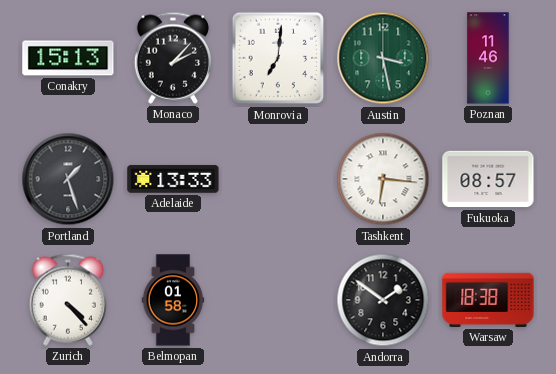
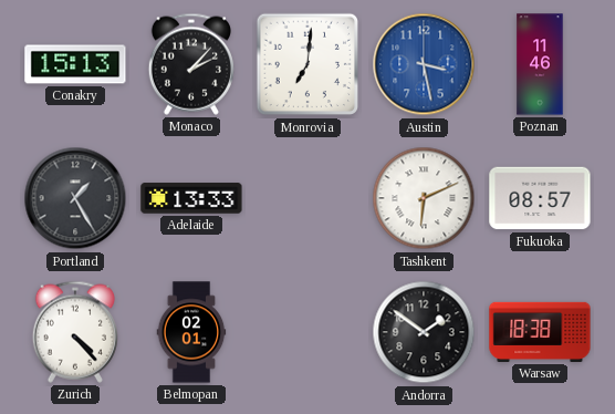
Austin dial: green -> blue
Portland: 1:27 -> 1:25
Tashkent: 6:16 -> 6:11
Belmopan: 01:58 -> 02:01
